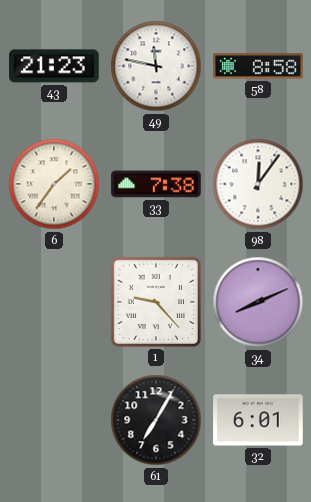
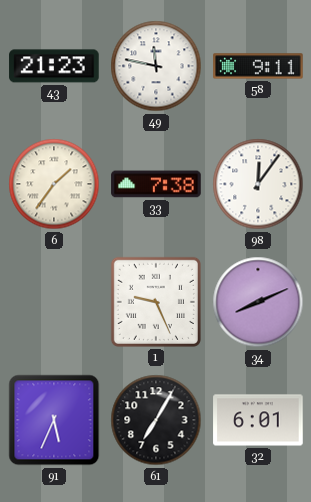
58: 8:58 -> 9:11
1: 9:23 -> 9:26
91: none -> 5:34
